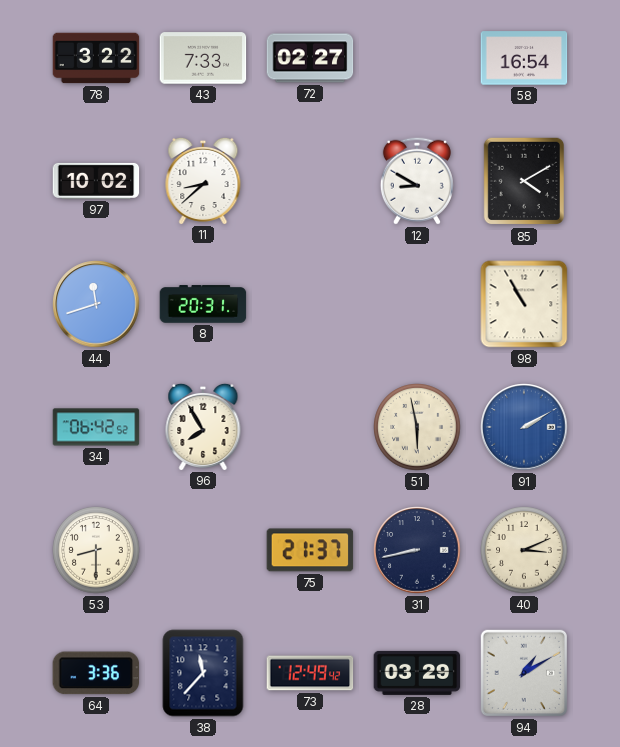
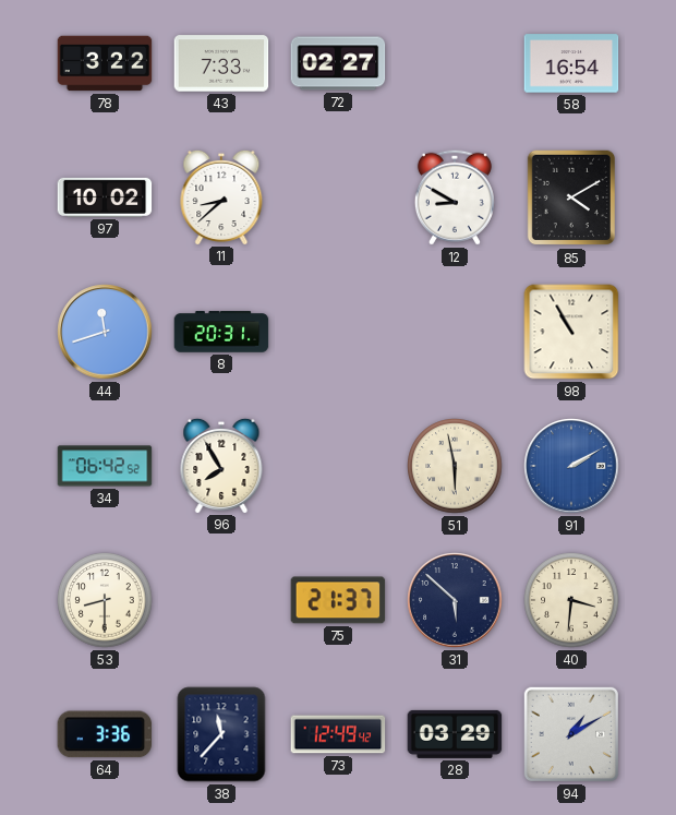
31: 8:43 -> 5:52
40: 3:11 -> 3:31
